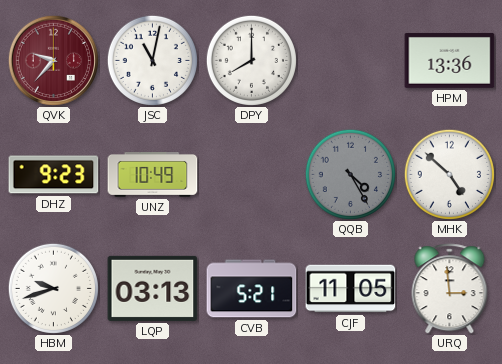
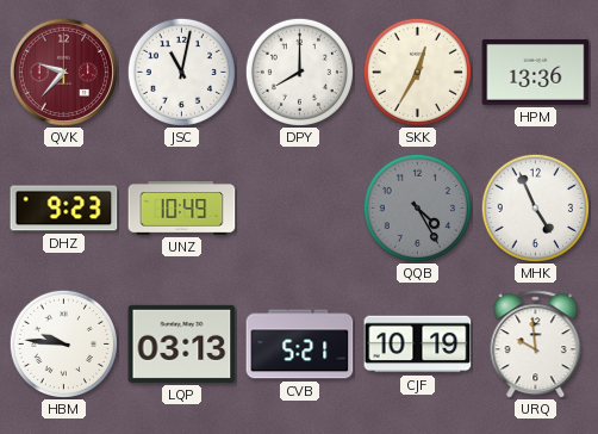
SKK: none -> 12:35
MHK: 4:52 -> 4:56
HBM: 9:42 -> 9:46
CJF: 11:05 -> 10:19
URQ: 2:59 -> 9:59
